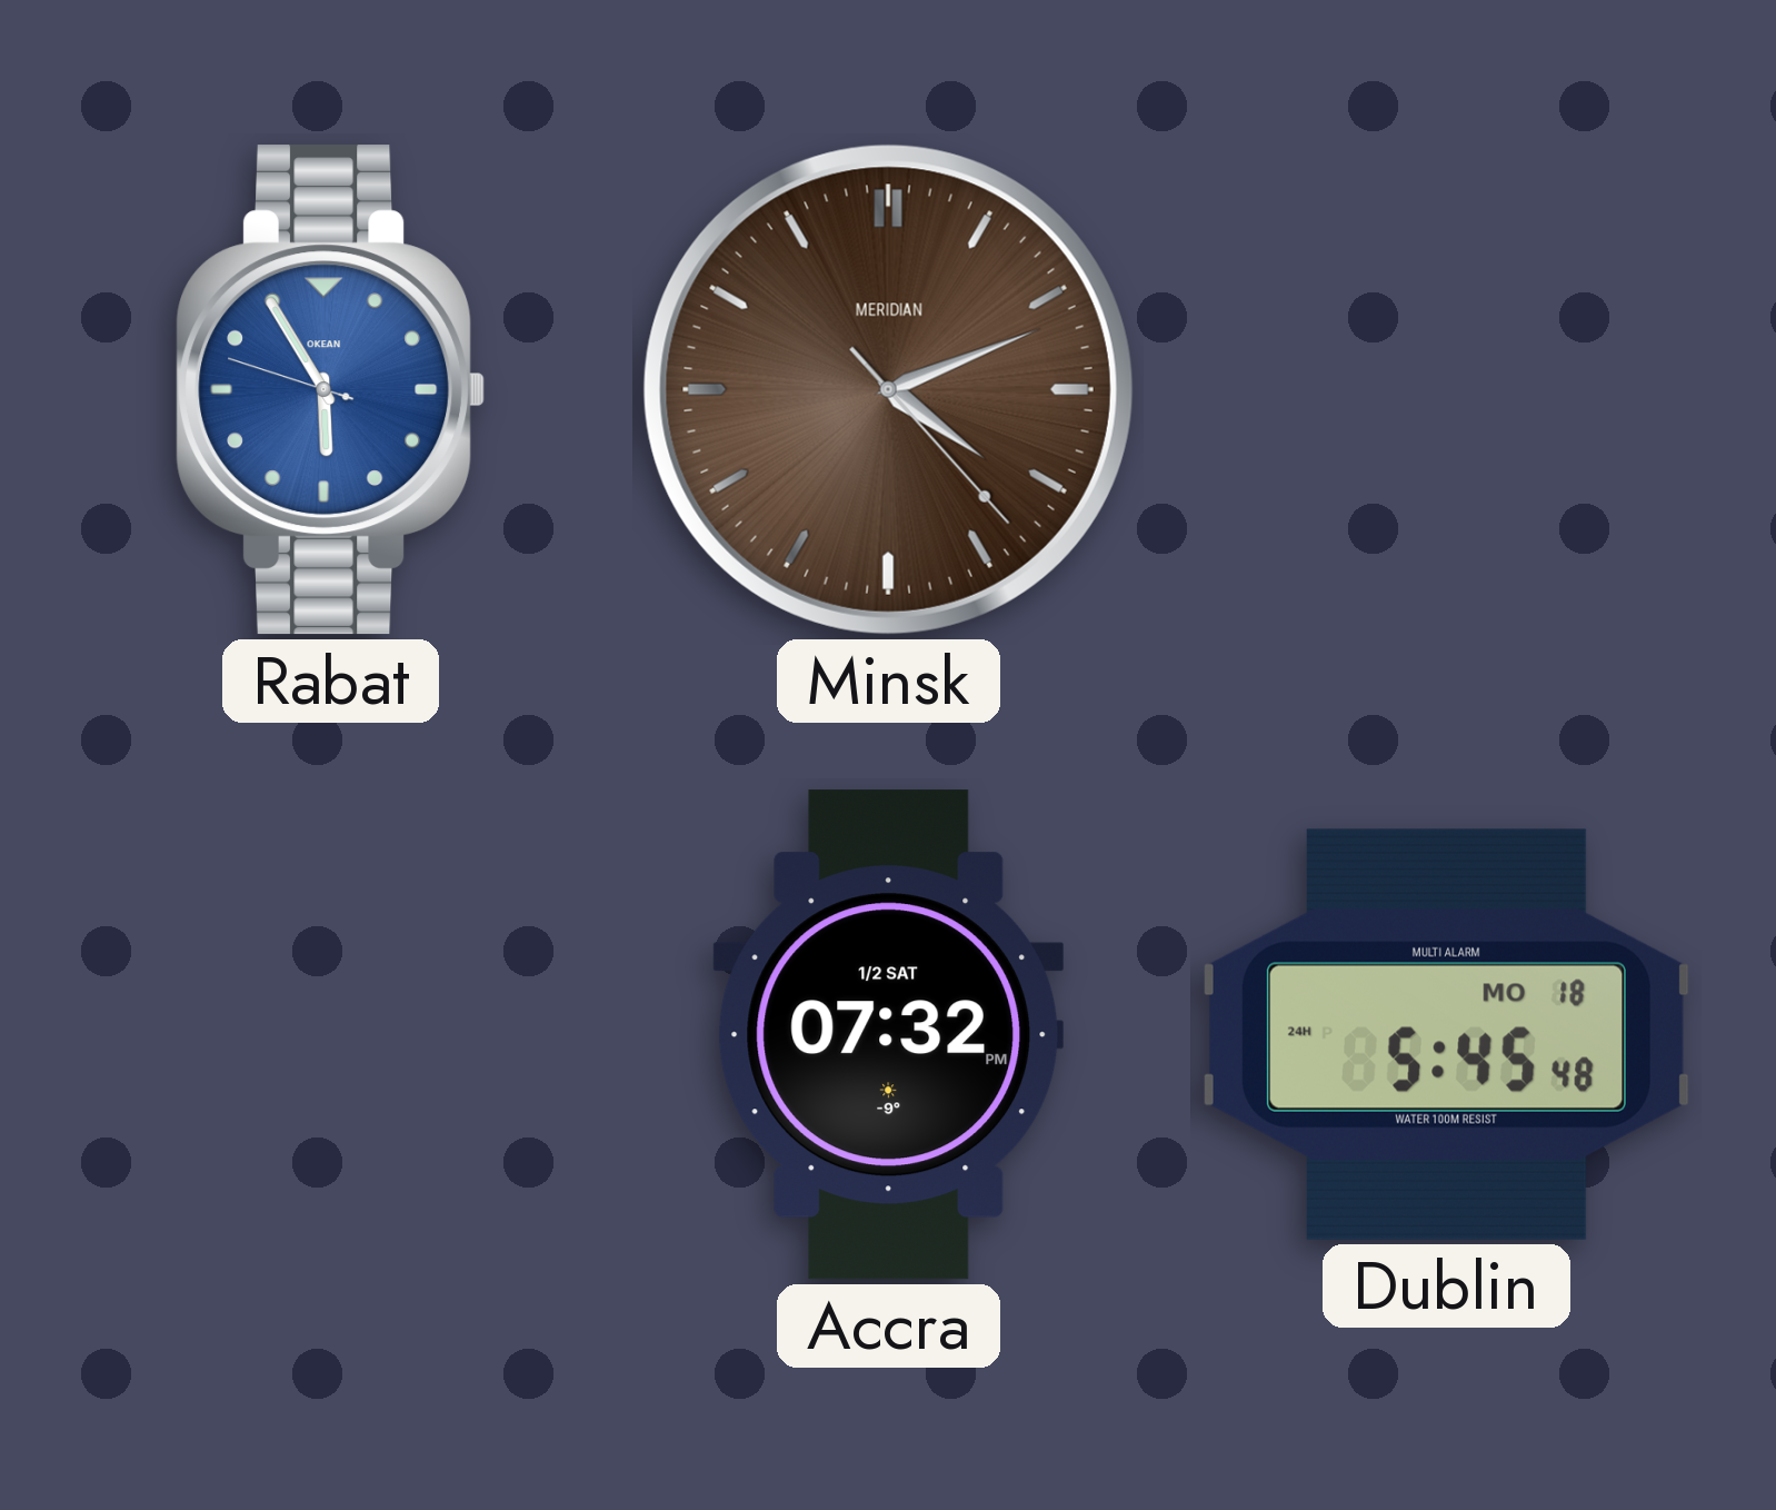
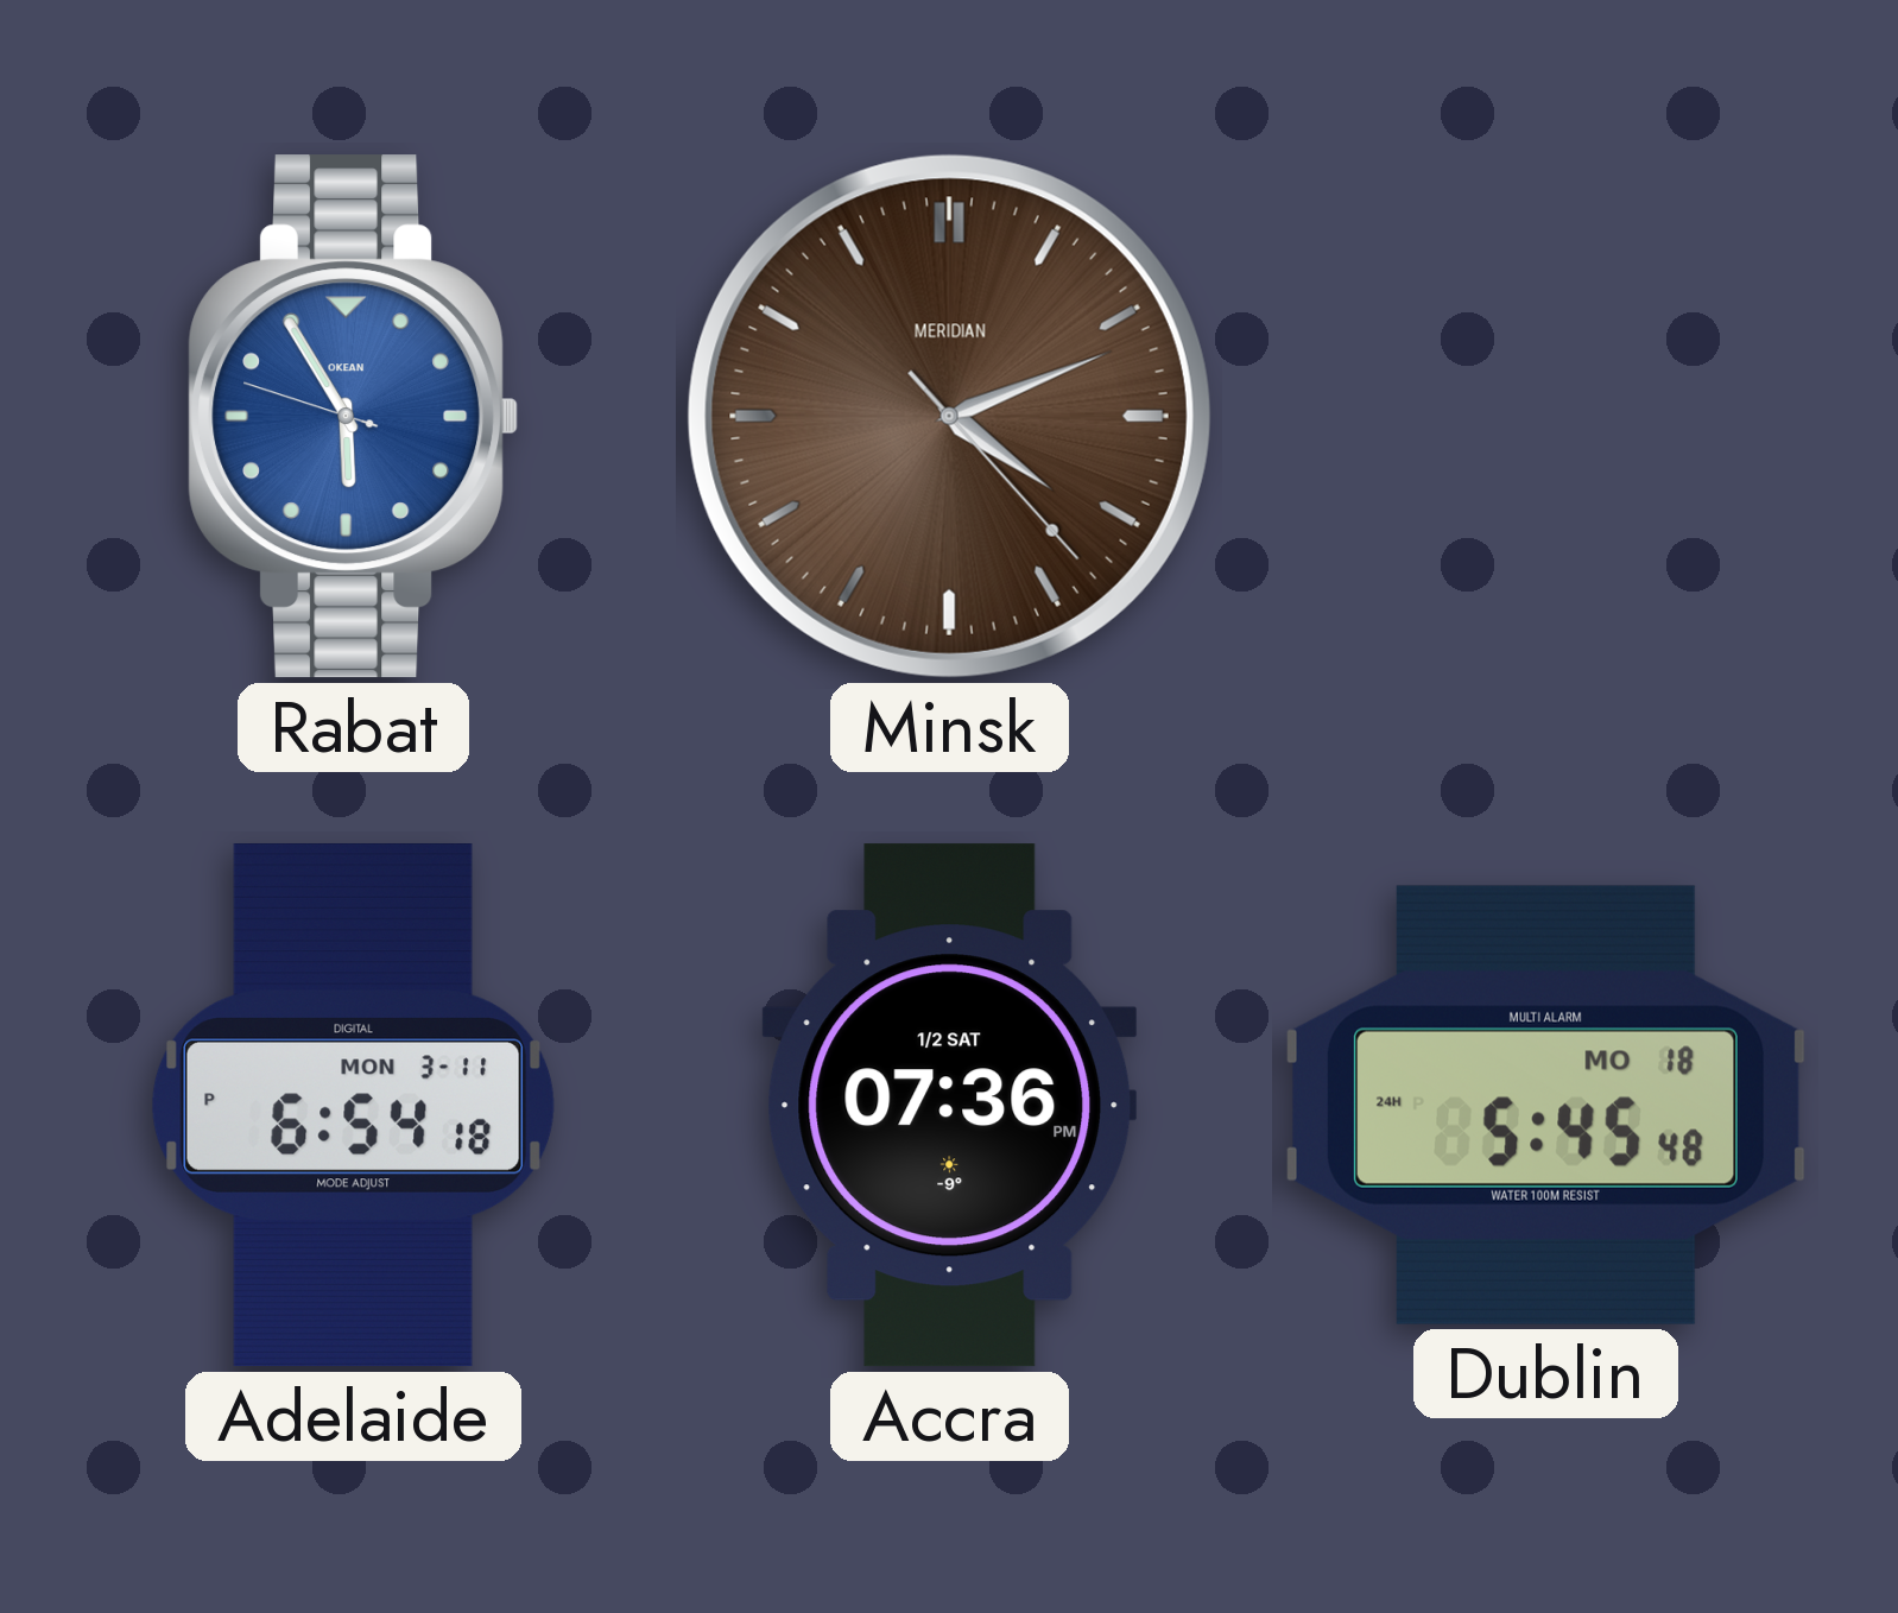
Adelaide: none -> 6:54
Accra: 07:32 -> 07:36
